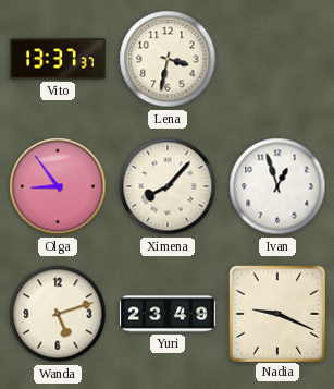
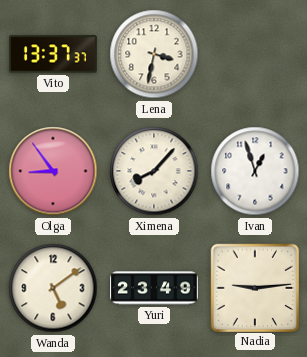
Wanda: 5:12 -> 5:09
Nadia: 9:19 -> 9:14
